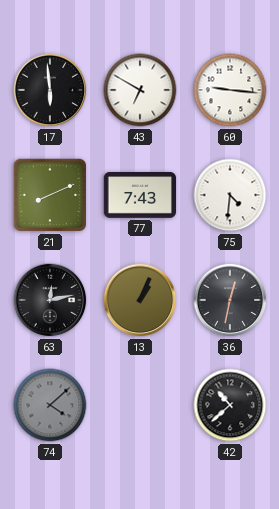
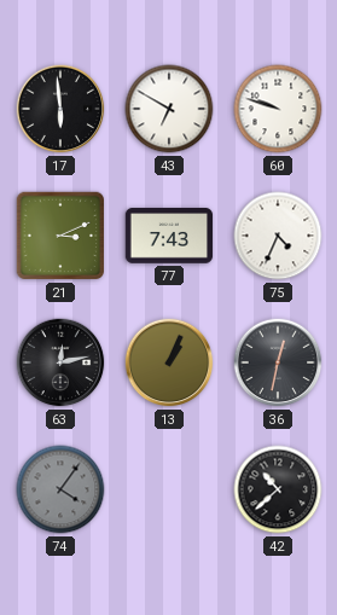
60: 9:16 -> 9:48
21: 8:11 -> 3:11
75: 4:31 -> 4:34
74: 4:08 -> 4:06
